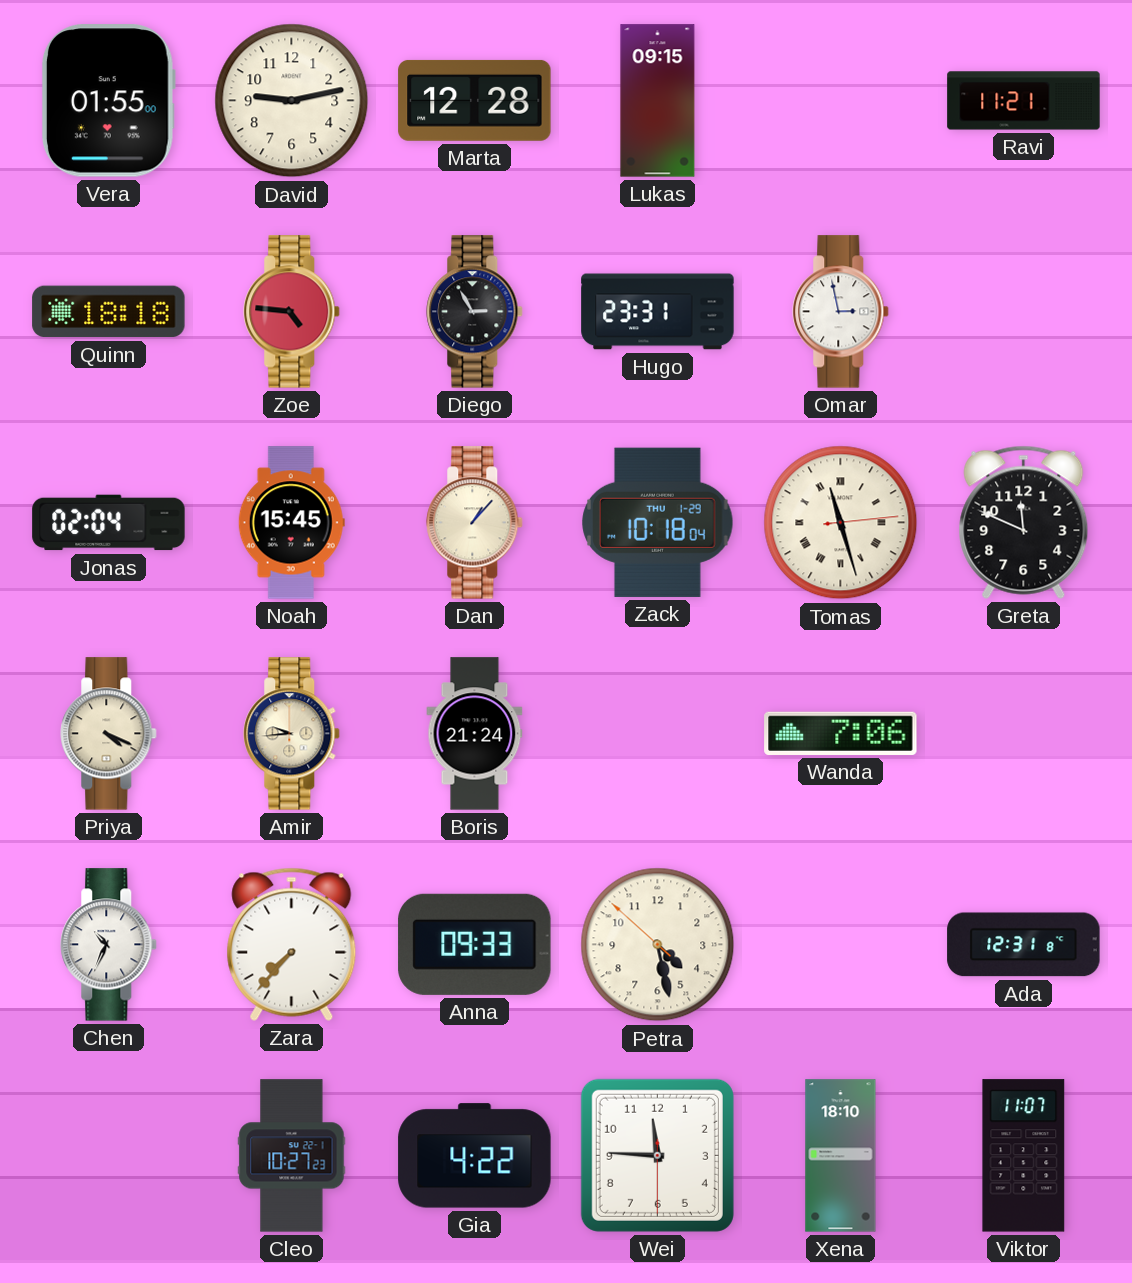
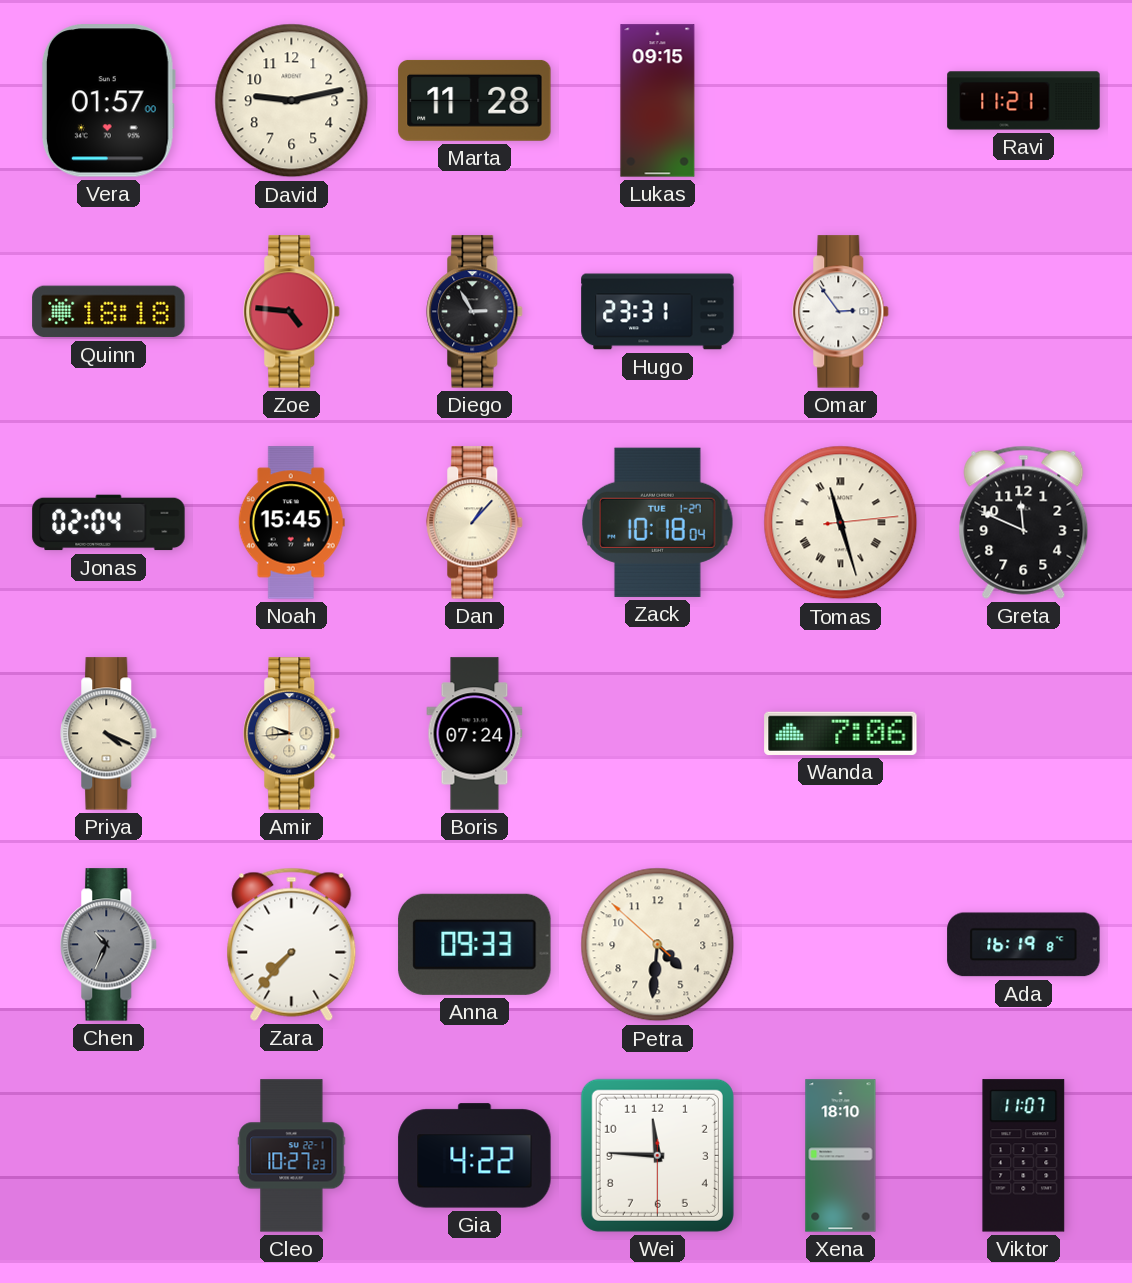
Vera: 01:55 -> 01:57
Marta: 12:28 -> 11:28
Omar: 2:58 -> 2:54
Zack date: THU 1-29 -> TUE 1-27
Boris: 21:24 -> 07:24
Chen dial: white -> grey
Petra: 4:27 -> 4:30
Ada: 12:31 -> 16:19
